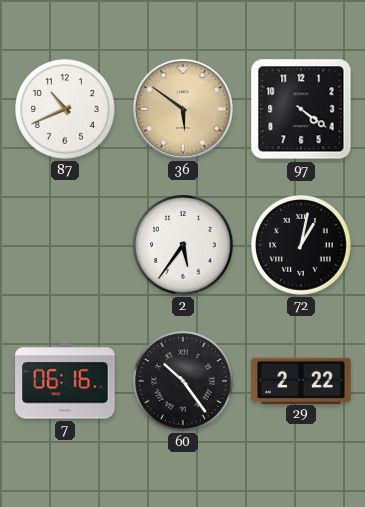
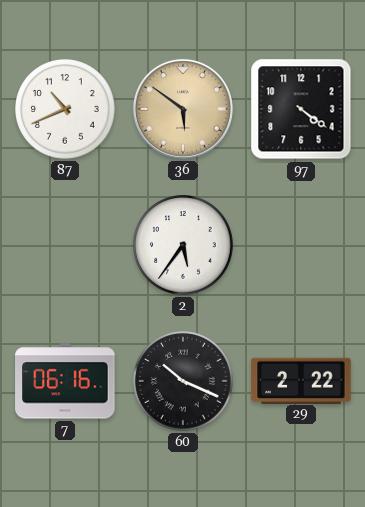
72: 1:02 -> none
60: 10:24 -> 10:19
